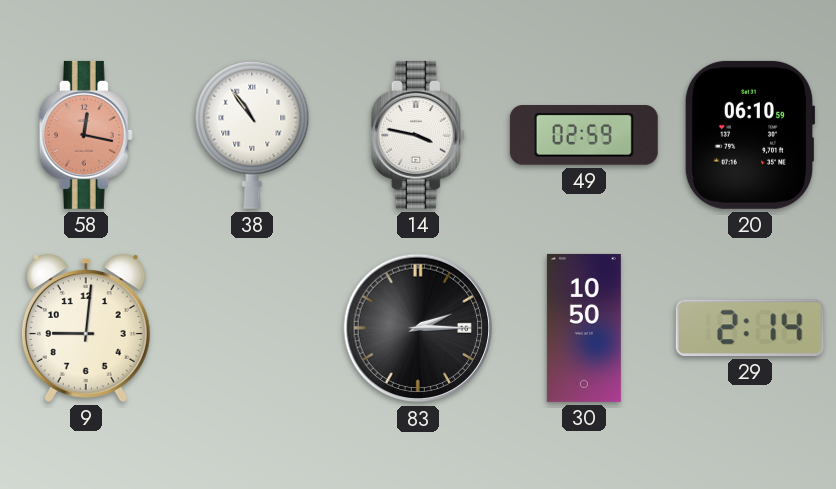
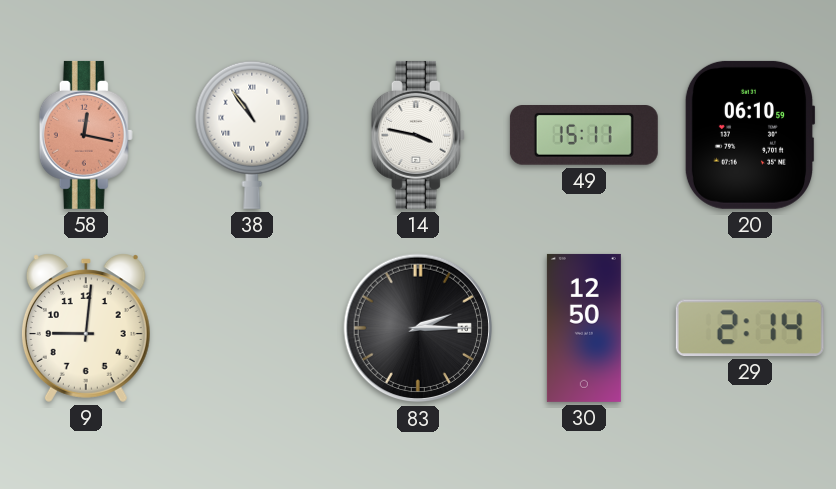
49: 02:59 -> 15:11
30: 10:50 -> 12:50
